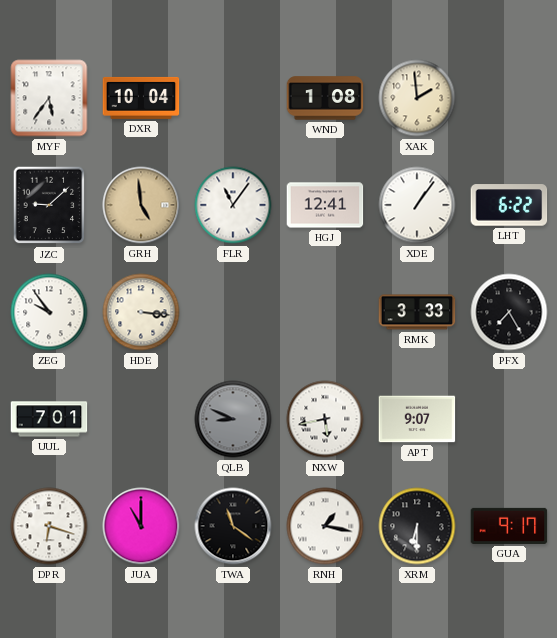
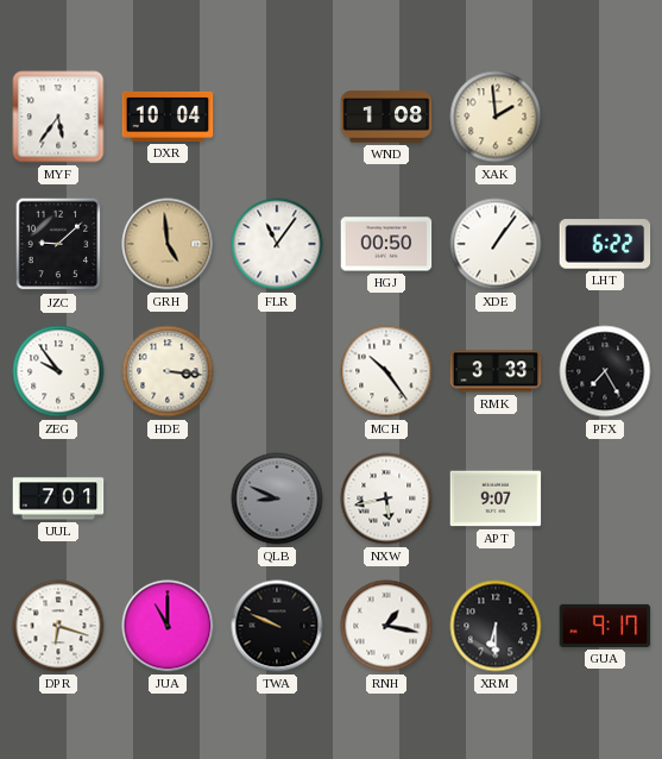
HGJ: 12:41 -> 00:50
MCH: none -> 10:24
TWA: 11:21 -> 9:49
